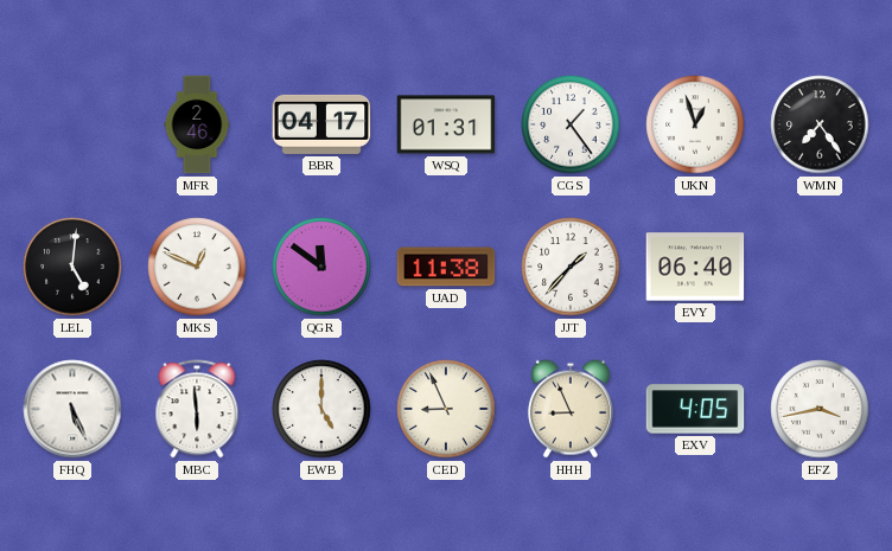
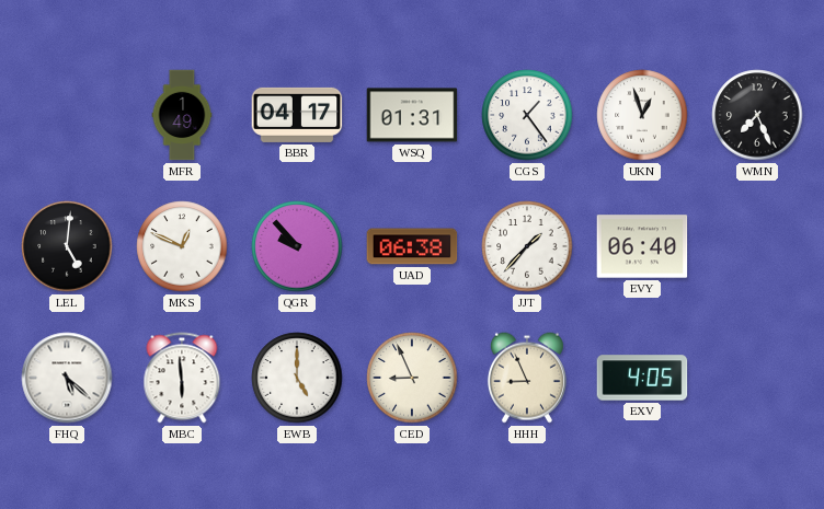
MFR: 2:46 -> 1:49
WMN: 7:24 -> 7:26
QGR: 11:51 -> 9:53
UAD: 11:38 -> 06:38
FHQ: 5:26 -> 5:22
EFZ: 3:43 -> none
